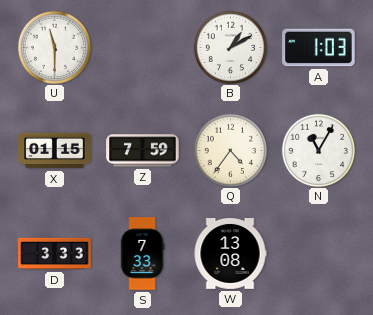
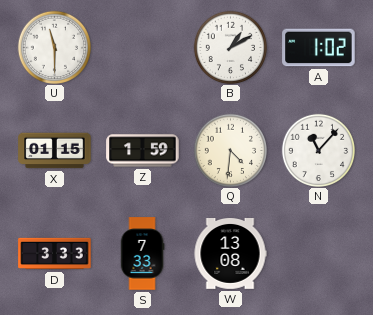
A: 1:03 -> 1:02
Z: 7:59 -> 1:59
Q: 4:36 -> 4:31
N: 11:05 -> 11:07
